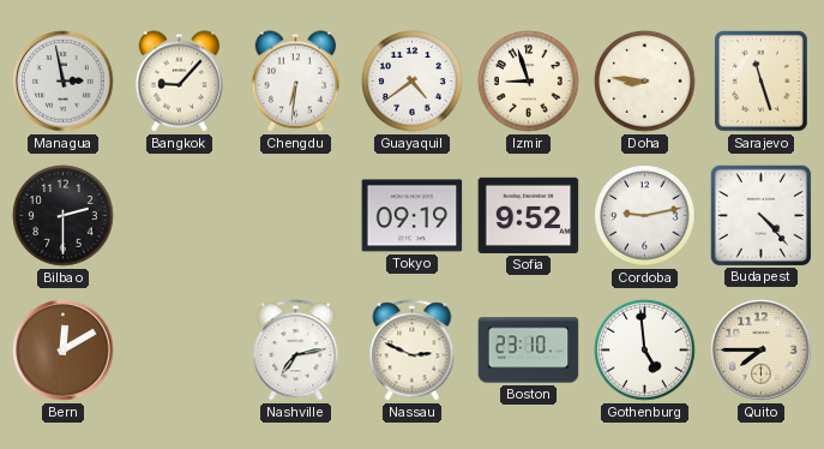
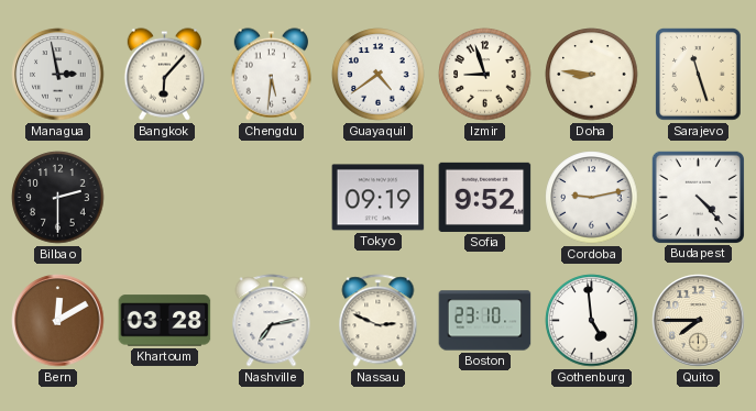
Bangkok: 9:07 -> 6:07
Chengdu: 6:31 -> 5:31
Khartoum: none -> 03:28
